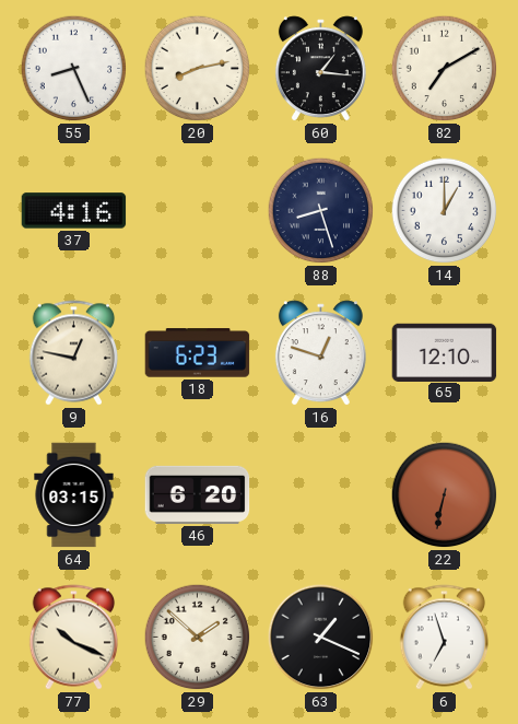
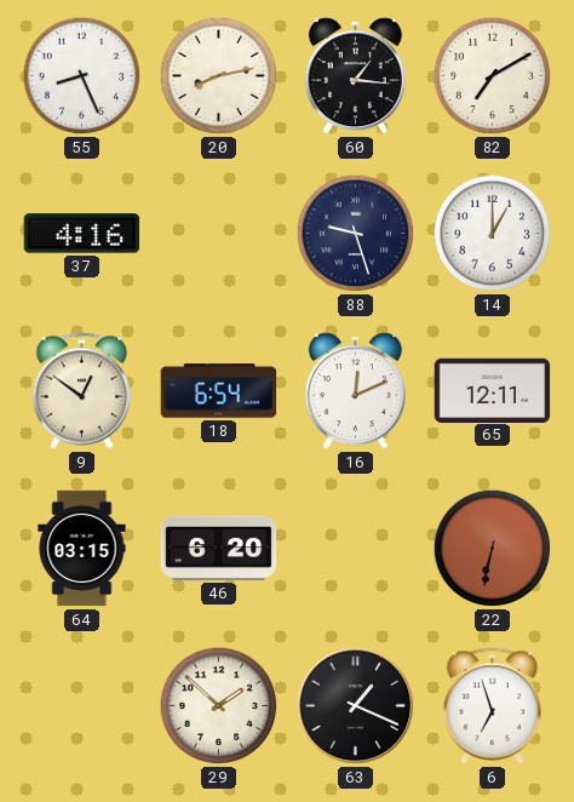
88: 8:27 -> 9:27
9: 12:47 -> 12:51
18: 6:23 -> 6:54
16: 12:48 -> 12:11
65: 12:10 -> 12:11
77: 10:19 -> none
